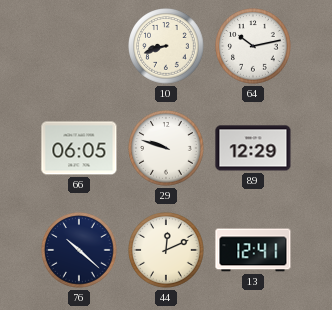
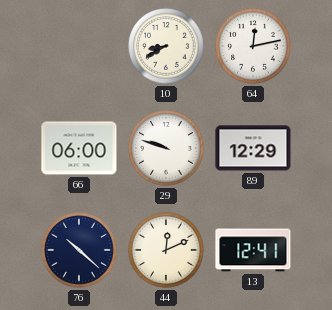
10: 8:42 -> 8:40
64: 10:13 -> 12:13
66: 06:05 -> 06:00
